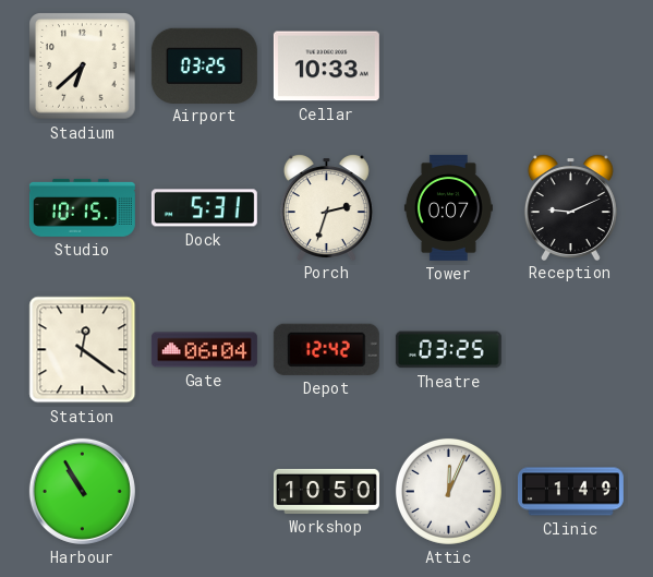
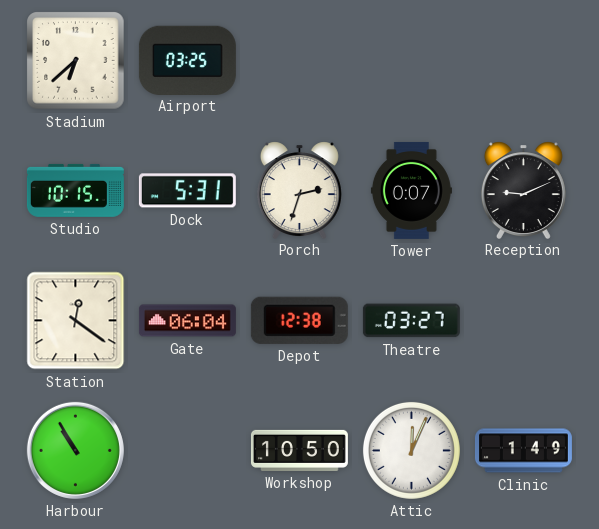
Cellar: 10:33 -> none
Depot: 12:42 -> 12:38
Theatre: 03:25 -> 03:27
